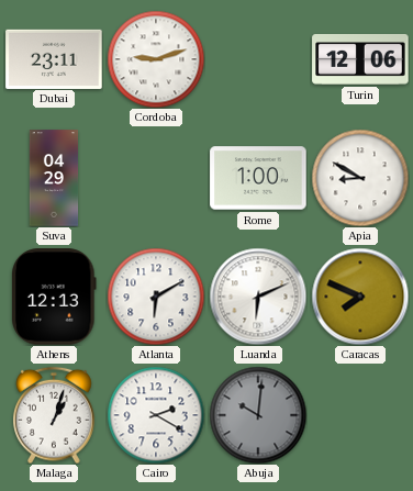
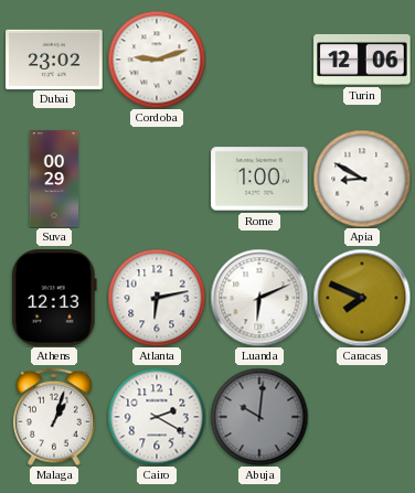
Dubai: 23:11 -> 23:02
Suva: 04:29 -> 00:29
Atlanta: 6:10 -> 6:13
